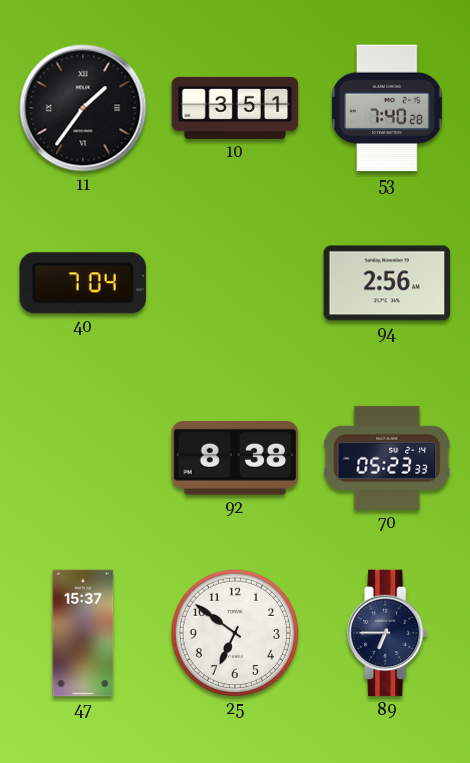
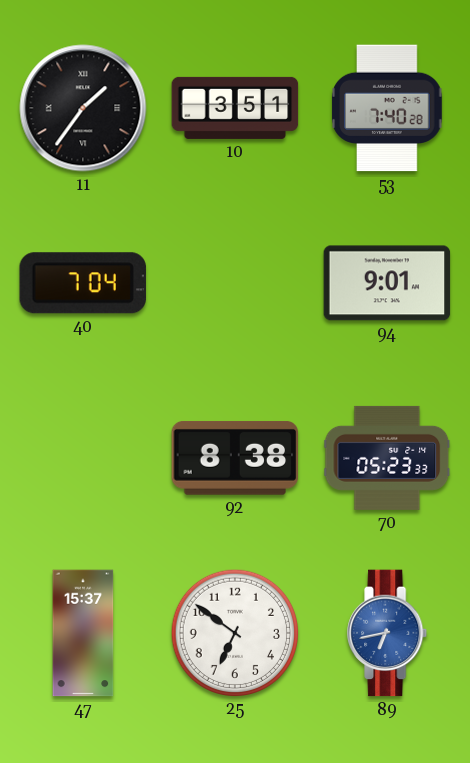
94: 2:56 -> 9:01
89: 6:45 -> 6:43
89 dial: navy -> blue
